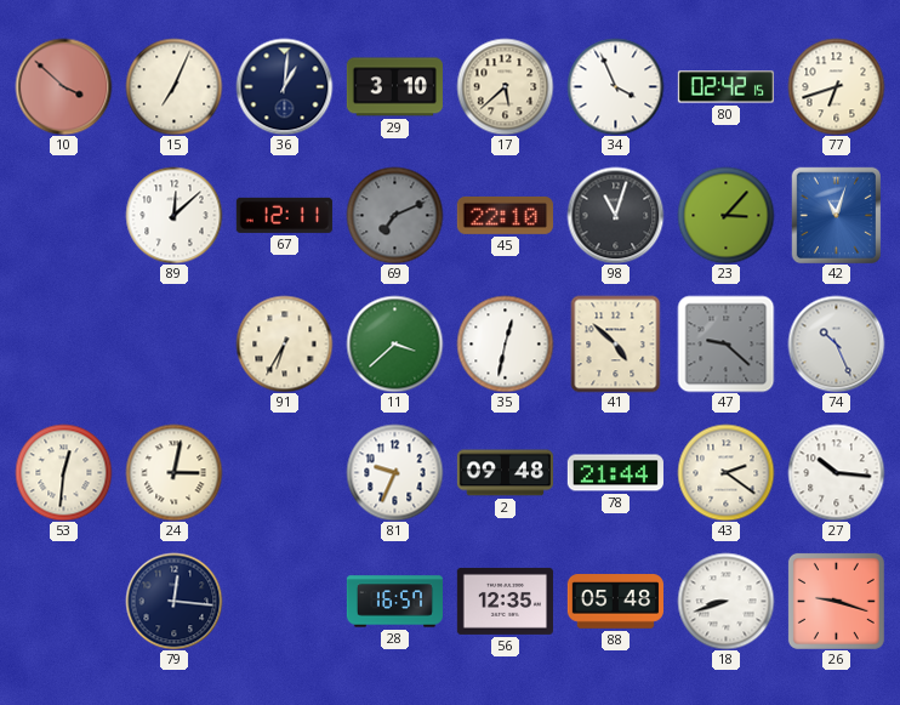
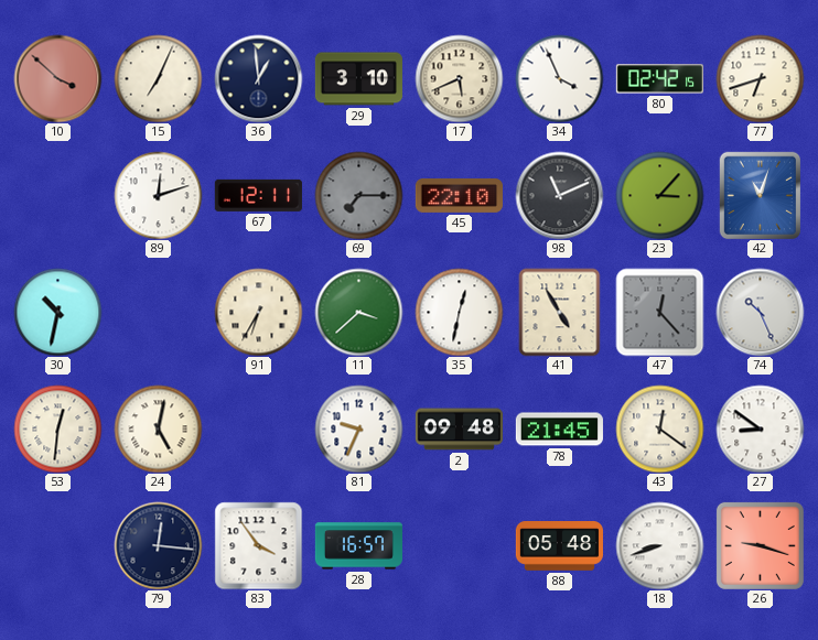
36: 1:01 -> 12:59
17: 5:38 -> 5:41
89: 12:08 -> 12:12
69: 7:11 -> 7:15
98: 11:03 -> 11:11
30: none -> 10:32
41: 4:52 -> 4:55
47: 9:22 -> 12:23
24: 3:02 -> 5:02
78: 21:44 -> 21:45
43: 2:21 -> 12:21
27: 10:16 -> 8:51
83: none -> 3:54
56: 12:35 -> none
